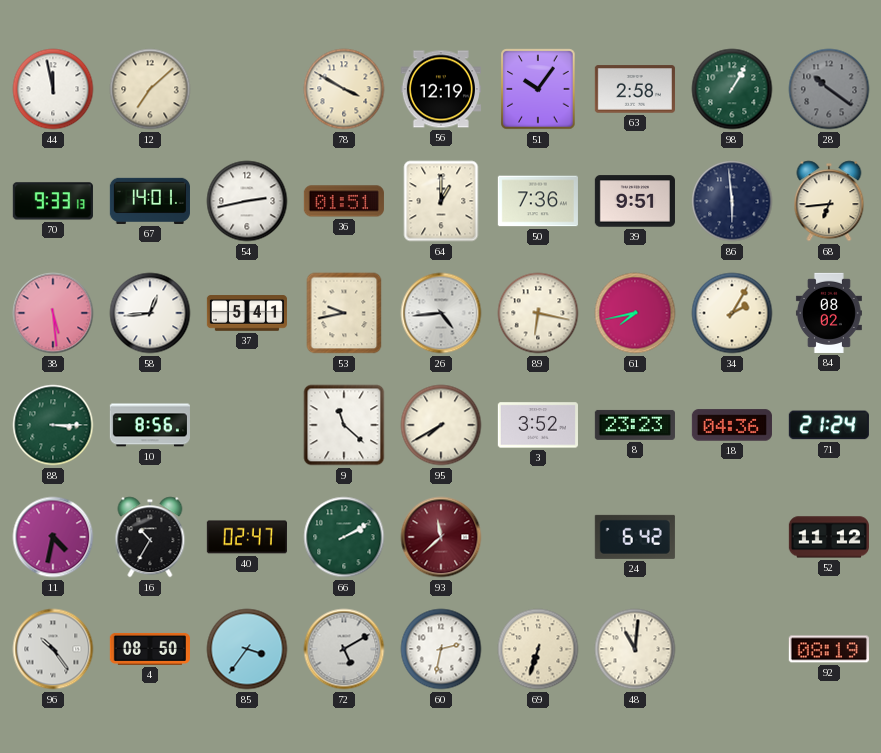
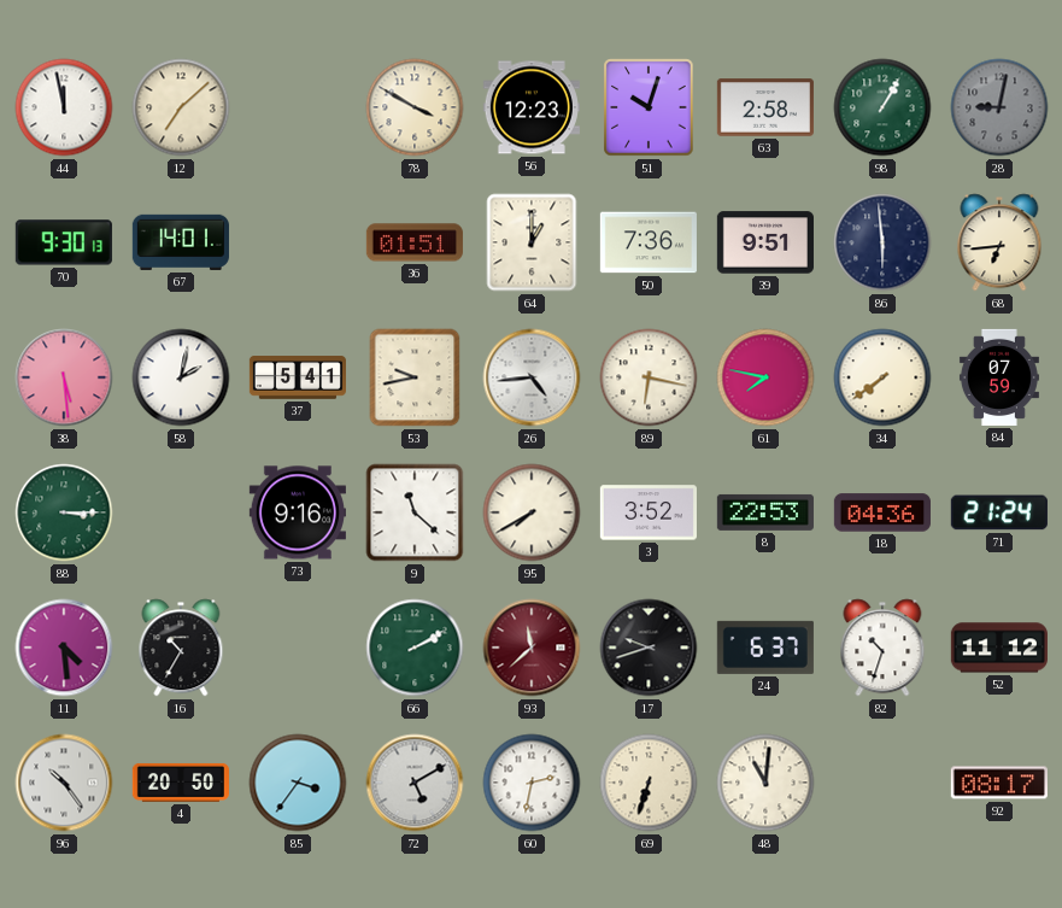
56: 12:19 -> 12:23
51: 10:06 -> 10:03
28: 10:21 -> 9:02
70: 9:33 -> 9:30
54: 2:43 -> none
58: 12:44 -> 2:02
61: 7:43 -> 7:47
34: 2:05 -> 7:39
84: 08:02 -> 07:59
10: 8:56 -> none
73: none -> 9:16
8: 23:23 -> 22:53
11: 4:32 -> 4:29
40: 02:47 -> none
17: none -> 9:42
24: 6:42 -> 6:37
82: none -> 10:33
4: 08:50 -> 20:50
92: 08:19 -> 08:17
